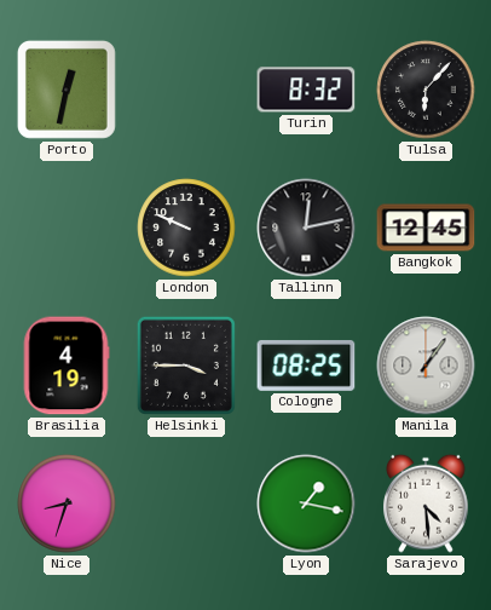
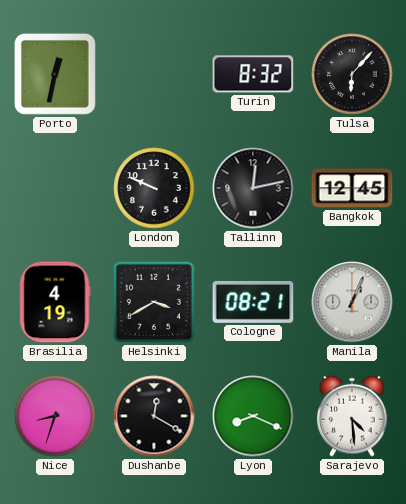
Helsinki: 3:45 -> 3:40
Cologne: 08:25 -> 08:21
Manila: 1:06 -> 1:04
Dushanbe: none -> 12:20
Lyon: 1:17 -> 8:19
